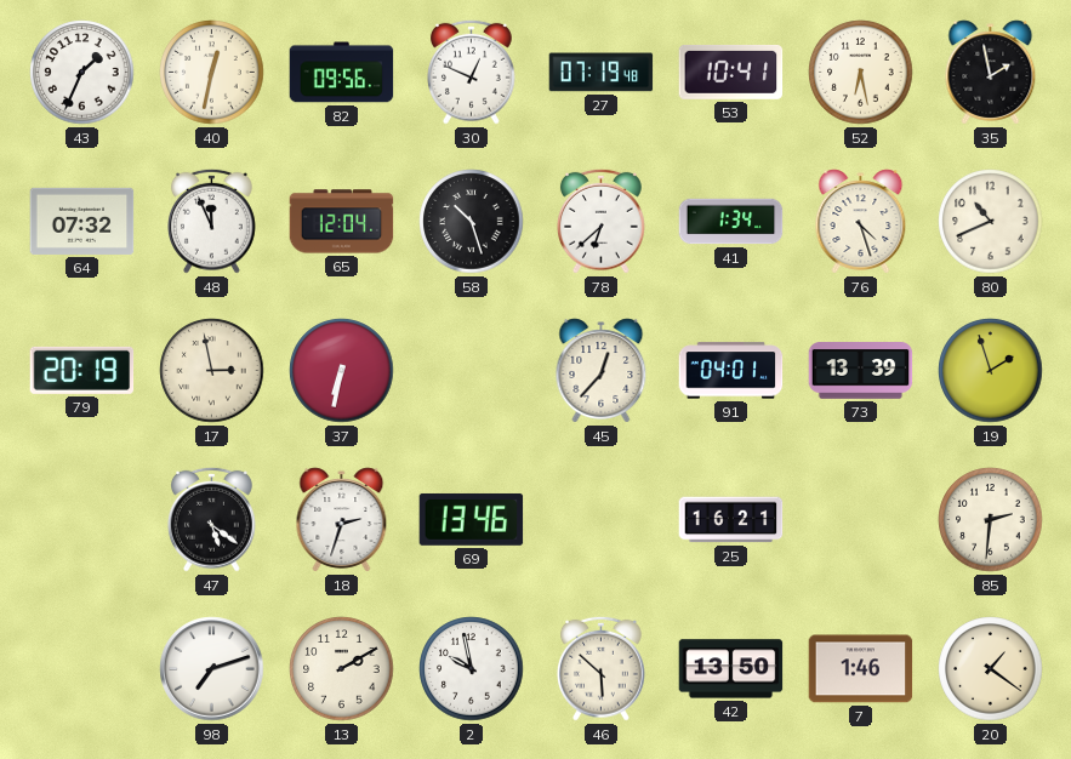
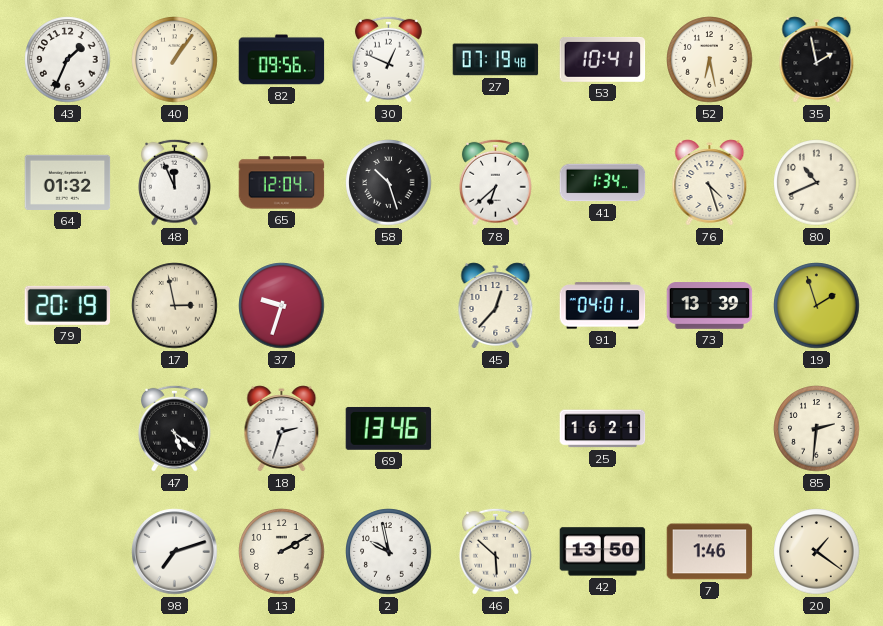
40: 12:32 -> 1:06
64: 07:32 -> 01:32
37: 6:32 -> 9:33
